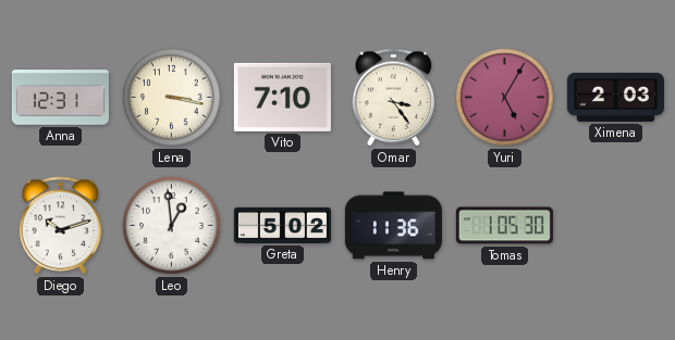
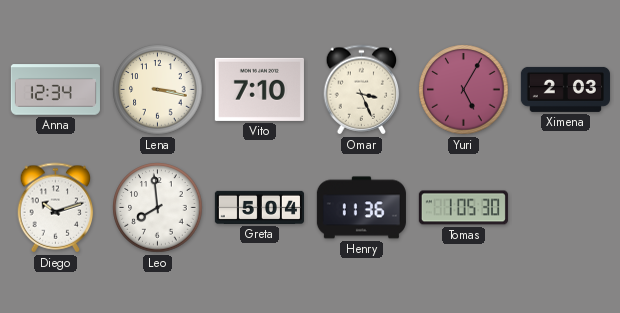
Anna: 12:31 -> 12:34
Omar: 3:24 -> 3:26
Leo: 12:59 -> 7:59
Greta: 5:02 -> 5:04
